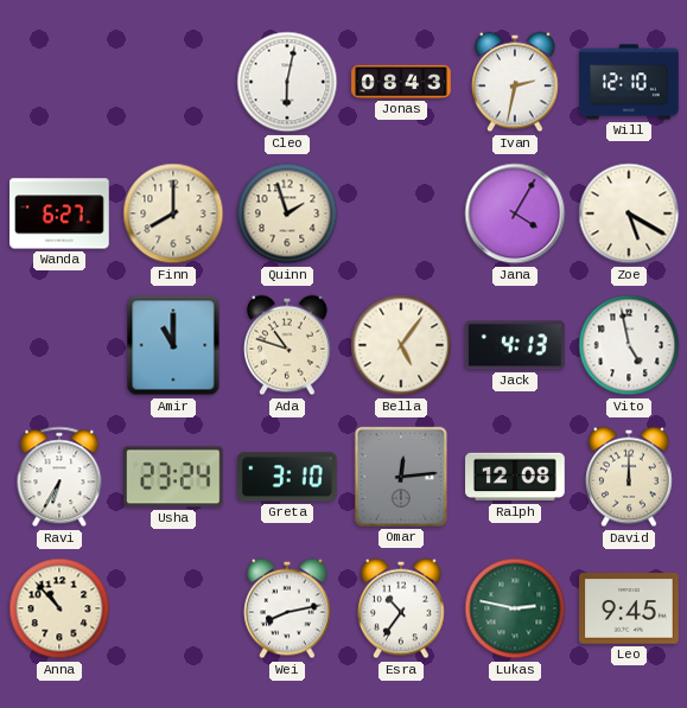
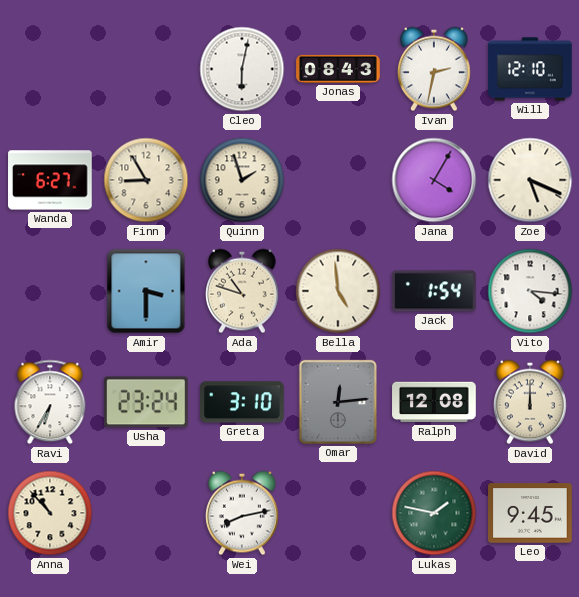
Finn: 8:00 -> 8:55
Zoe: 5:20 -> 5:19
Amir: 11:00 -> 3:30
Bella: 5:06 -> 4:59
Jack: 4:13 -> 1:54
Vito: 4:58 -> 4:16
Esra: 10:36 -> none
Lukas: 2:47 -> 1:47
